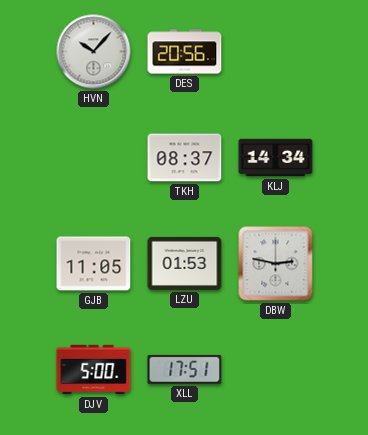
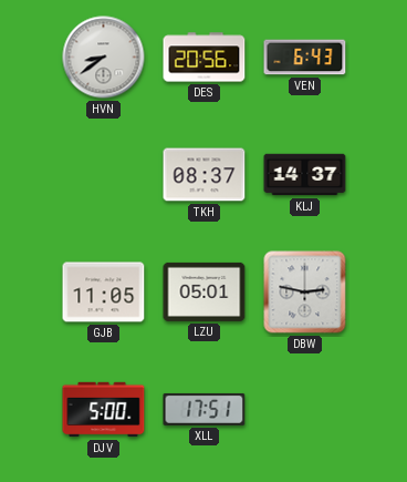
HVN: 10:07 -> 8:39
VEN: none -> 6:43
KLJ: 14:34 -> 14:37
LZU: 01:53 -> 05:01
